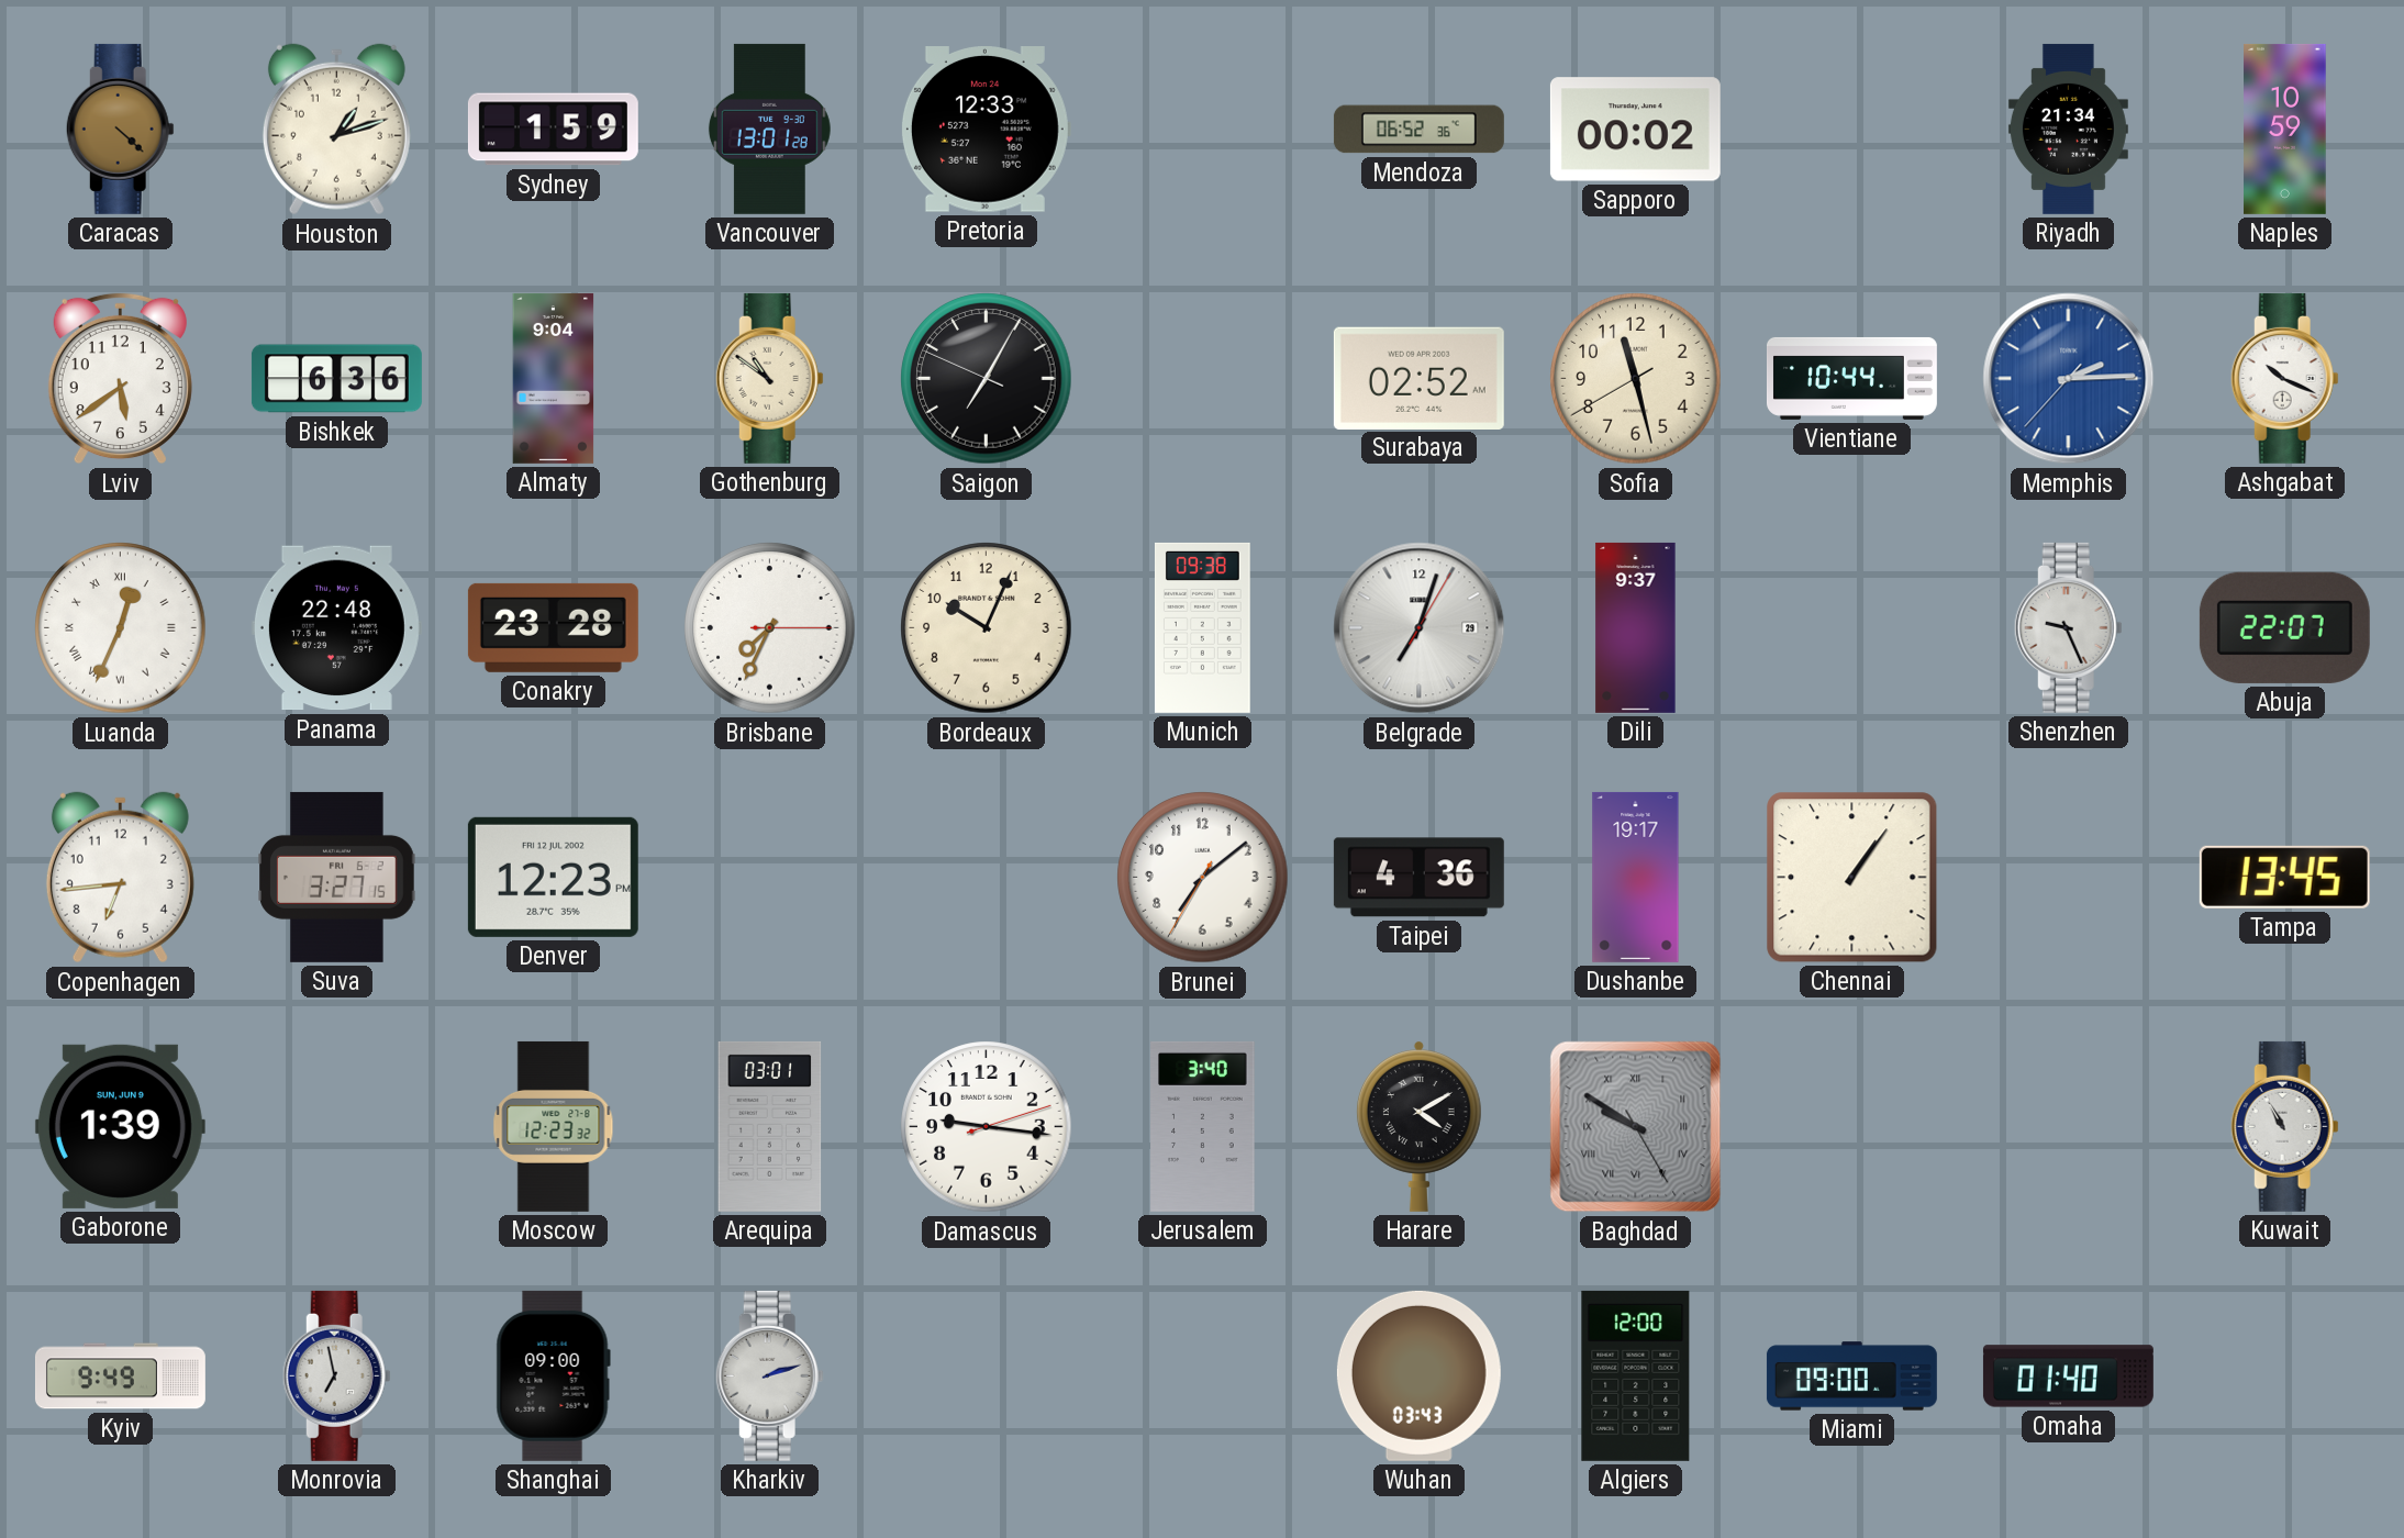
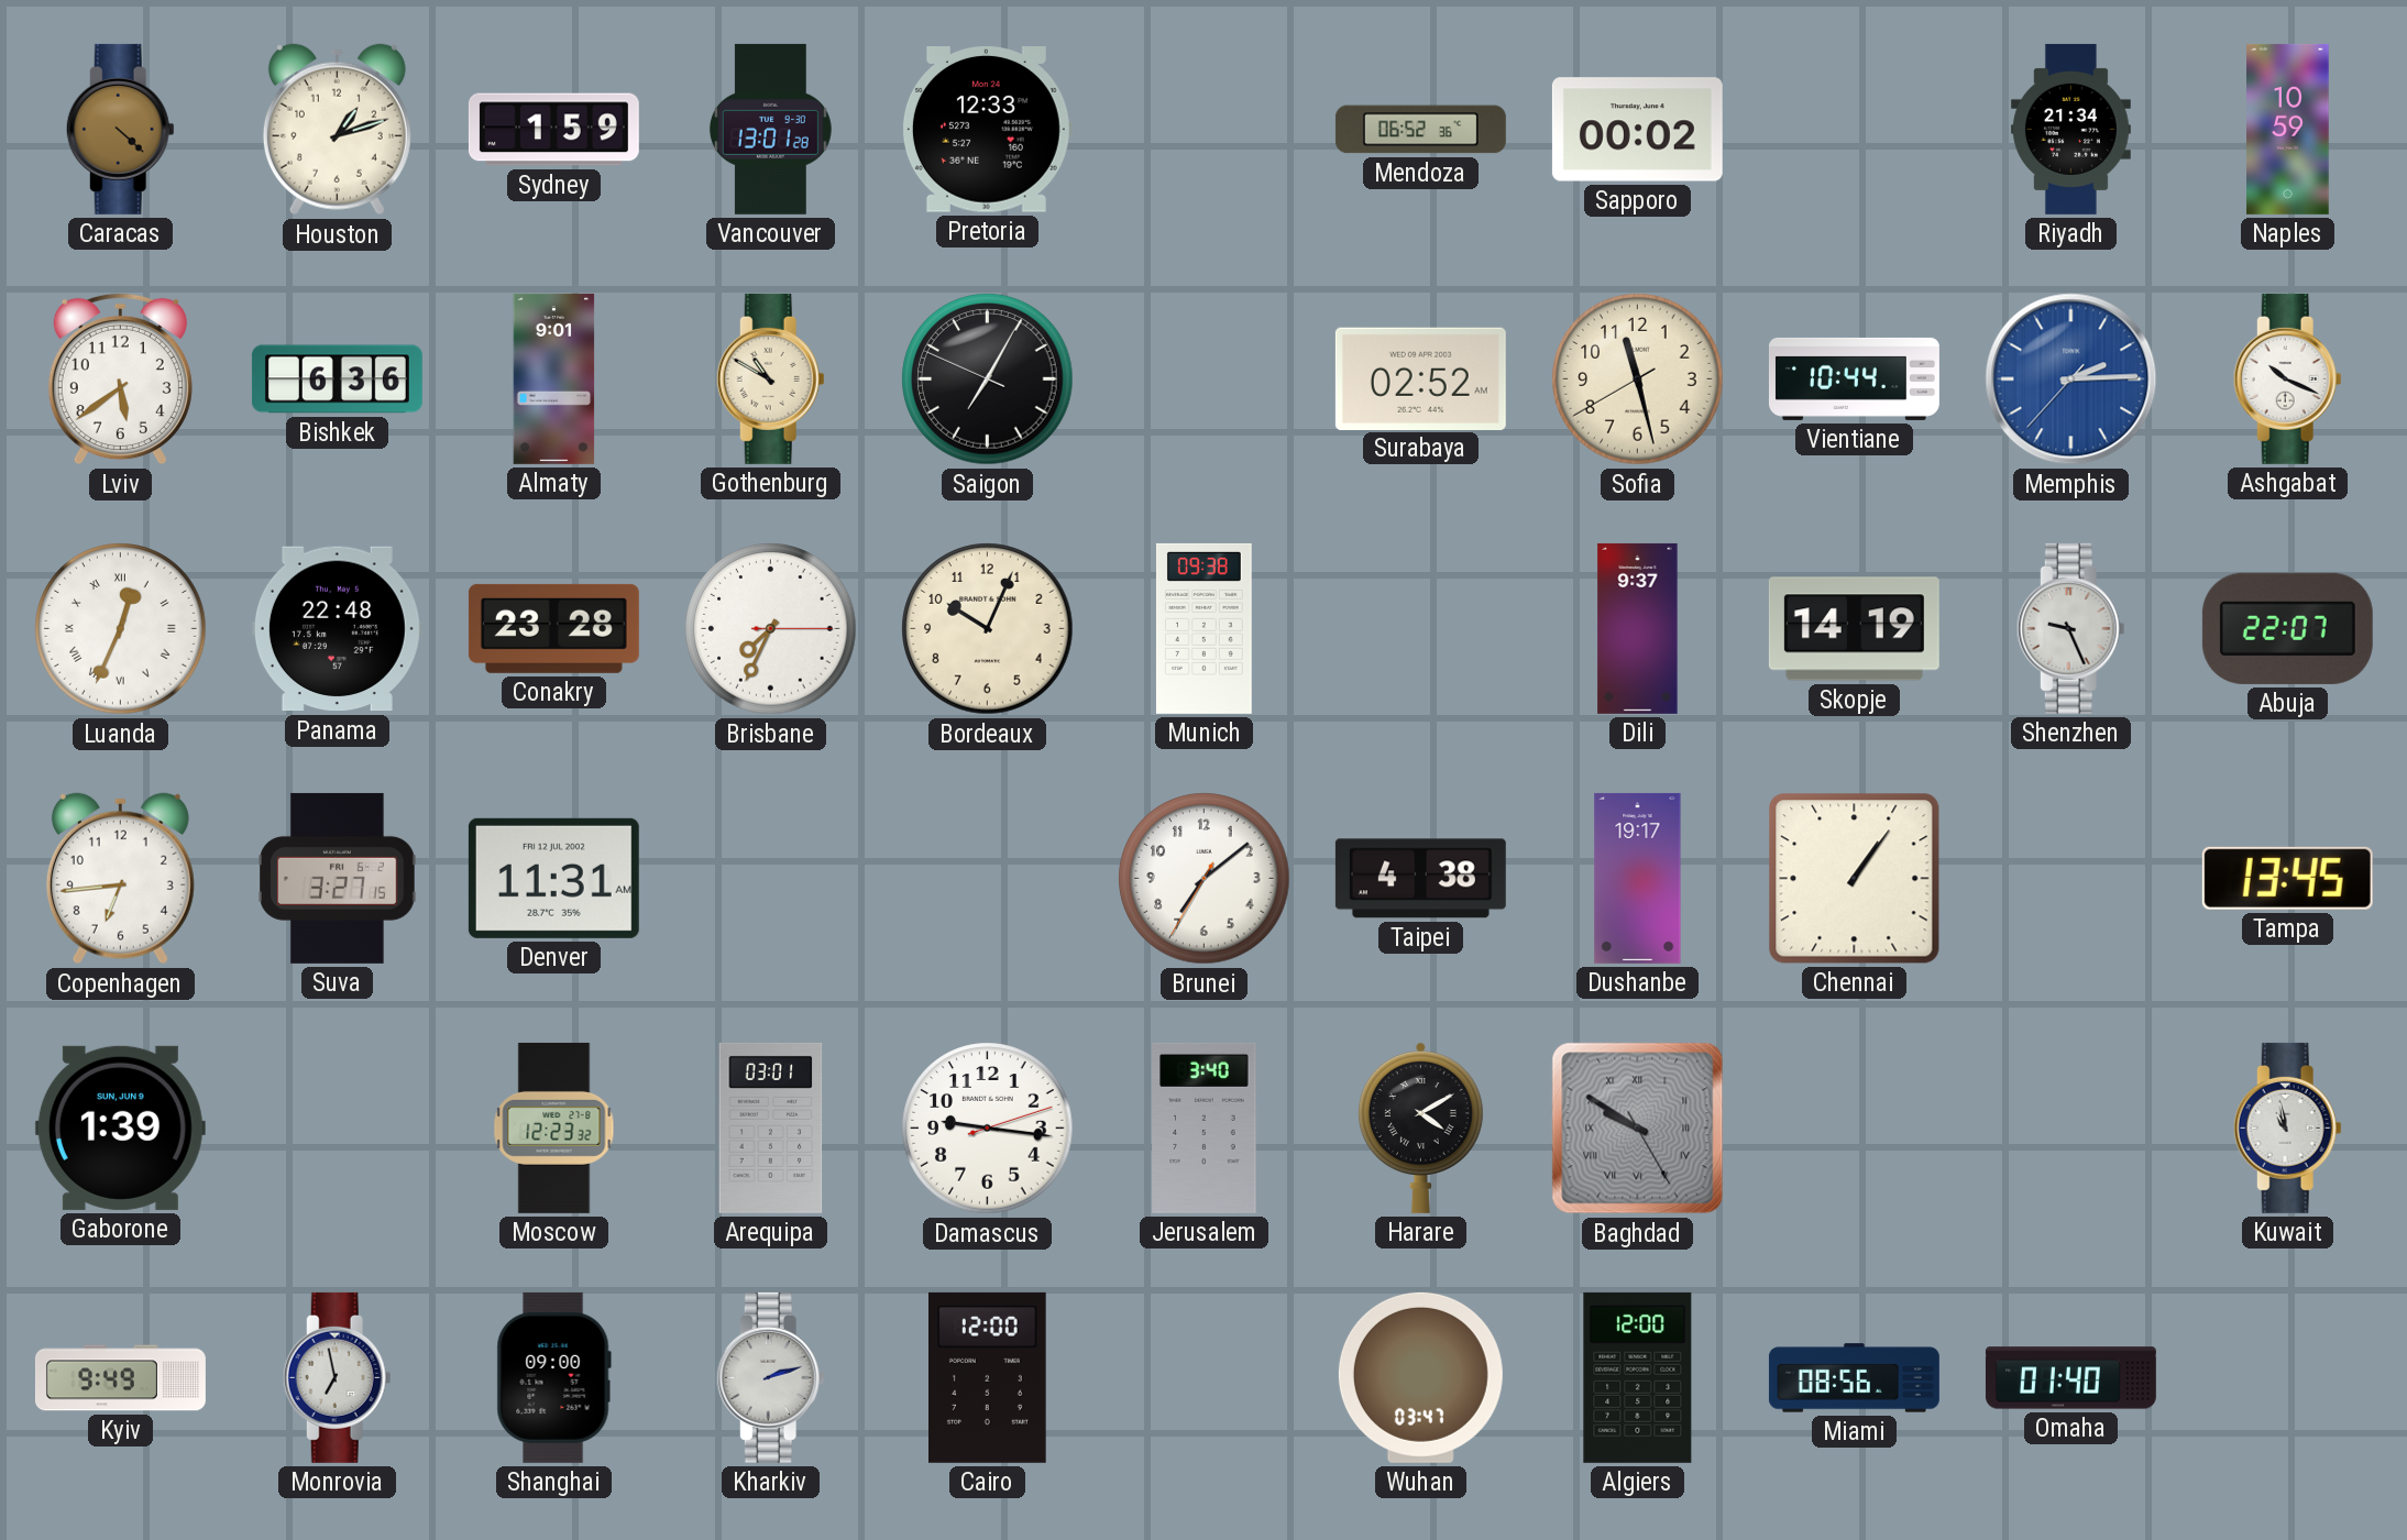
Almaty: 9:04 -> 9:01
Gothenburg: 10:51 -> 10:50
Belgrade: 7:03 -> none
Skopje: none -> 14:19
Denver: 12:23 -> 11:31
Taipei: 4:36 -> 4:38
Kuwait: 10:55 -> 10:58
Cairo: none -> 12:00
Wuhan: 03:43 -> 03:47
Miami: 09:00 -> 08:56
